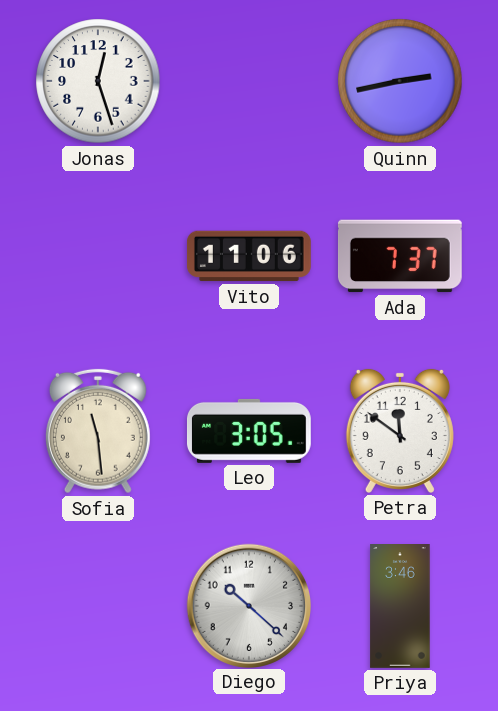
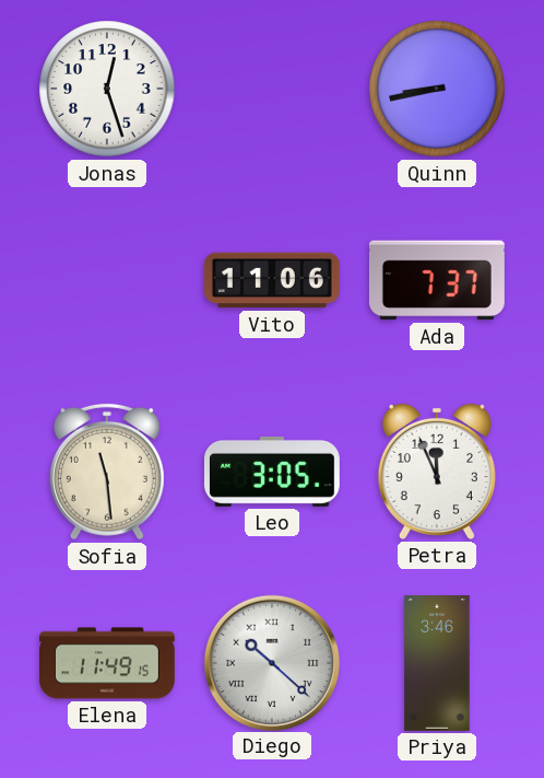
Quinn: 2:43 -> 8:43
Petra: 11:51 -> 11:56
Elena: none -> 11:49
Diego numerals: Arabic -> Roman
